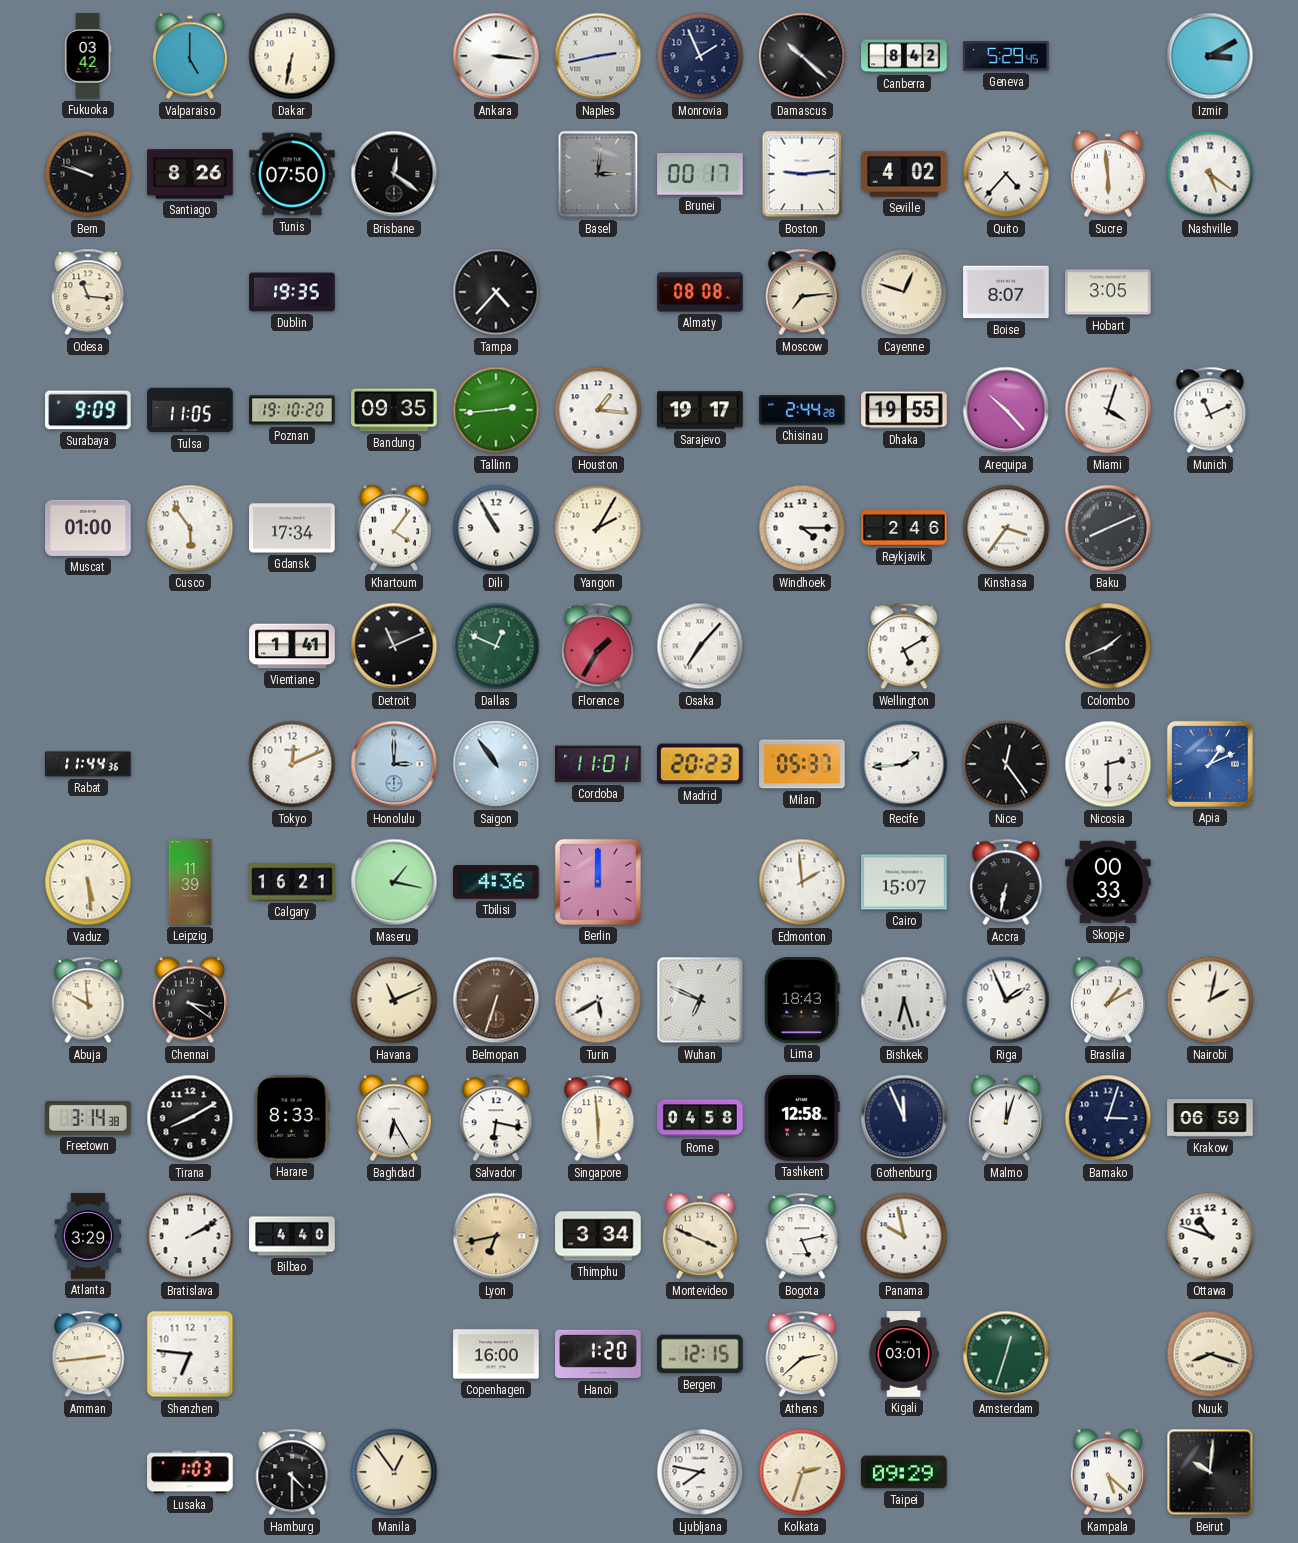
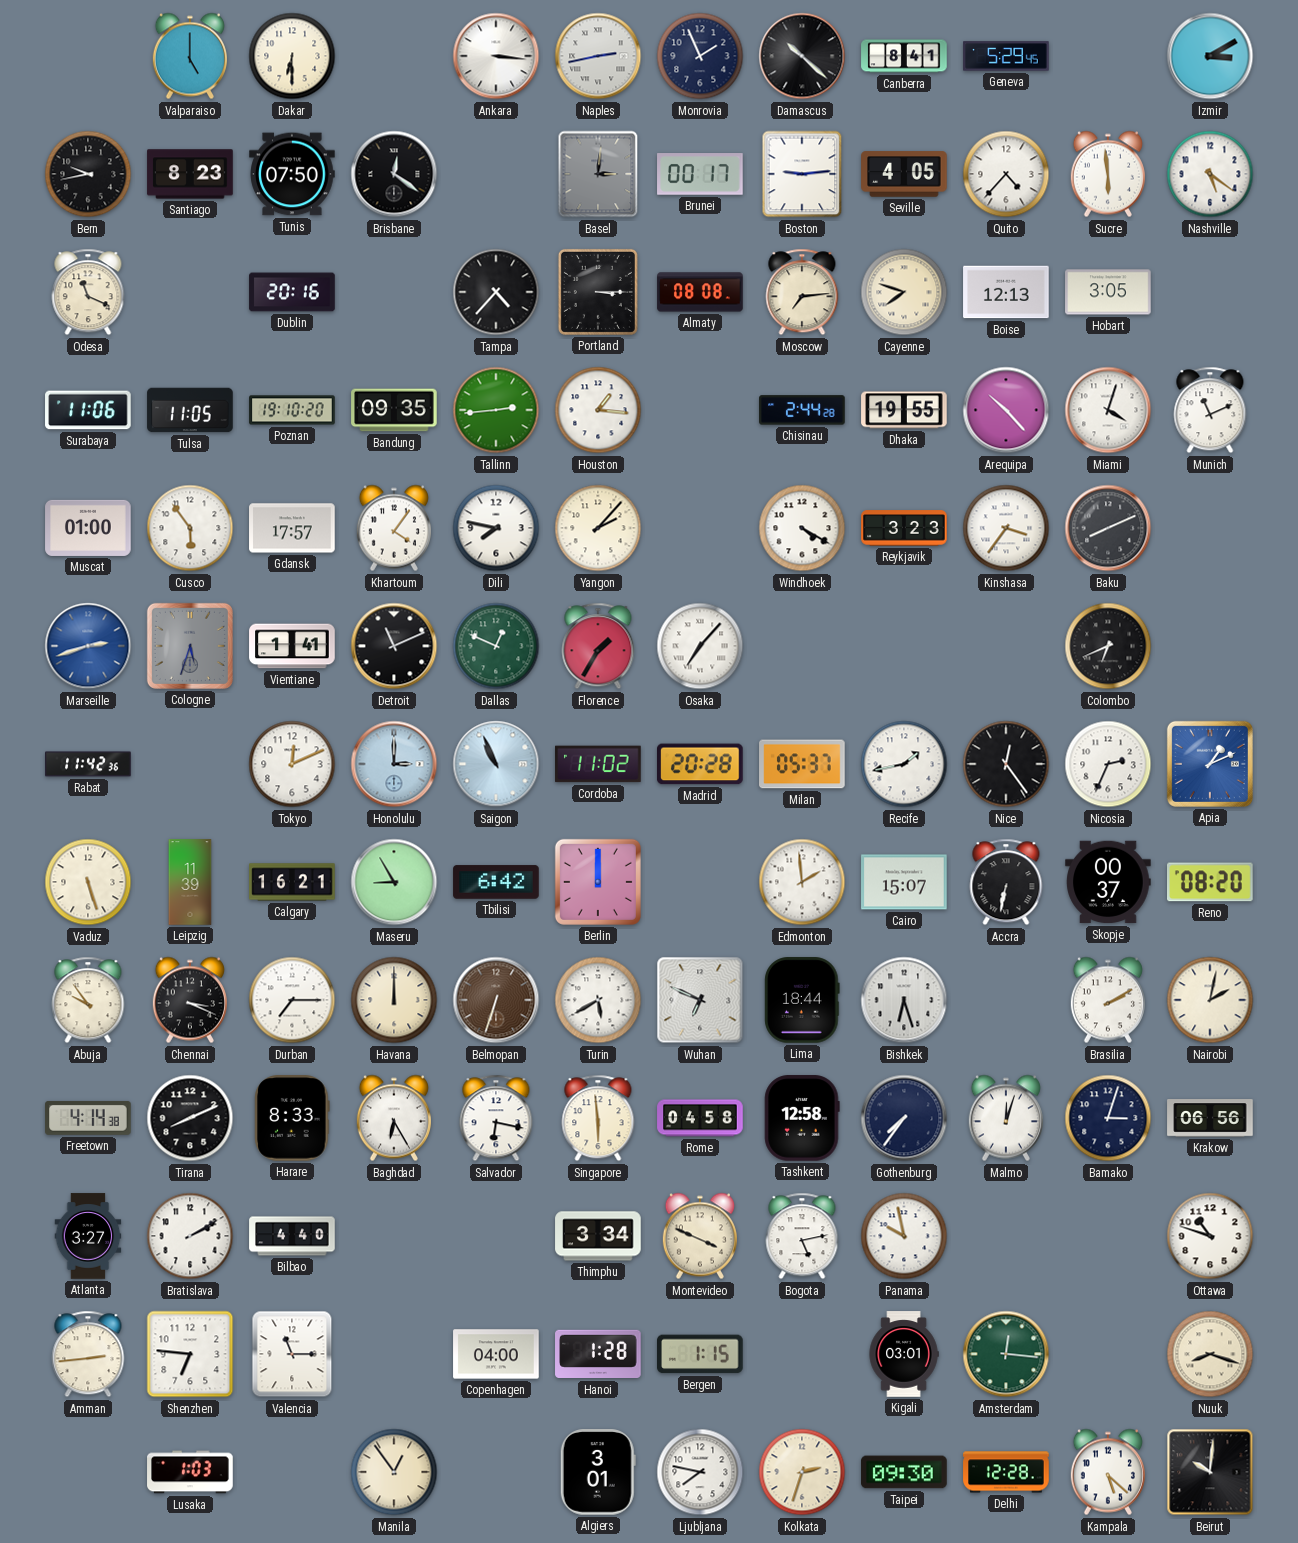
Fukuoka: 03:42 -> none
Dakar: 6:32 -> 6:30
Canberra: 8:42 -> 8:41
Bern: 9:48 -> 9:43
Santiago: 8:26 -> 8:23
Seville: 4:02 -> 4:05
Odesa: 11:16 -> 11:19
Dublin: 19:35 -> 20:16
Portland: none -> 3:15
Cayenne: 12:48 -> 7:48
Boise: 8:07 -> 12:13
Surabaya: 9:09 -> 11:06
Sarajevo: 19:17 -> none
Gdansk: 17:34 -> 17:57
Dili: 10:55 -> 7:47
Yangon: 2:05 -> 2:07
Windhoek: 4:15 -> 4:20
Reykjavik: 2:46 -> 3:23
Marseille: none -> 2:42
Cologne: none -> 5:33
Wellington: 5:10 -> none
Colombo: 1:41 -> 6:41
Rabat: 11:44 -> 11:42
Saigon: 10:54 -> 10:56
Cordoba: 11:01 -> 11:02
Madrid: 20:23 -> 20:28
Recife: 1:44 -> 1:43
Nicosia: 2:30 -> 2:34
Vaduz: 5:29 -> 5:27
Maseru: 1:17 -> 8:55
Tbilisi: 4:36 -> 6:42
Skopje: 00:33 -> 00:37
Reno: none -> 08:20
Abuja: 9:59 -> 9:54
Chennai: 3:21 -> 3:19
Durban: none -> 7:15
Havana: 11:11 -> 12:00
Lima: 18:43 -> 18:44
Riga: 1:56 -> none
Brasilia: 1:10 -> 2:10
Freetown: 3:14 -> 4:14
Tirana: 8:10 -> 8:11
Gothenburg: 11:56 -> 7:36
Krakow: 06:59 -> 06:56
Atlanta: 3:29 -> 3:27
Lyon: 6:43 -> none
Valencia: none -> 11:15
Copenhagen: 16:00 -> 04:00
Hanoi: 1:20 -> 1:28
Bergen: 12:15 -> 1:15
Athens: 2:38 -> none
Amsterdam: 12:33 -> 12:16
Hamburg: 4:30 -> none
Algiers: none -> 3:01
Taipei: 09:29 -> 09:30
Delhi: none -> 12:28
